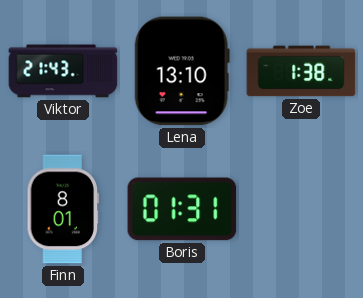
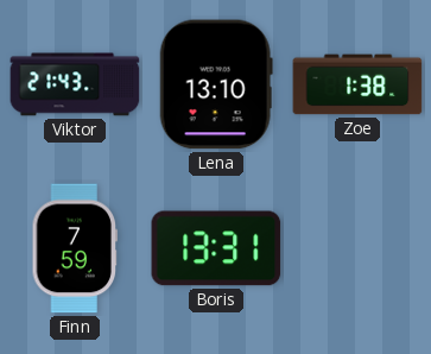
Finn: 8:01 -> 7:59
Boris: 01:31 -> 13:31
